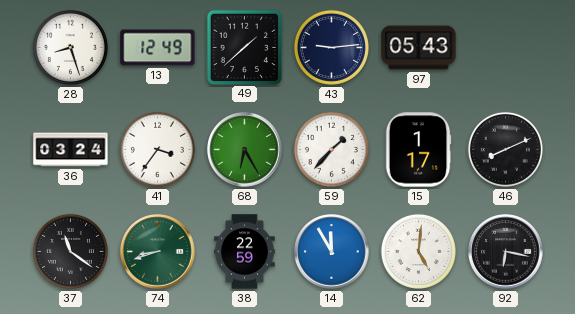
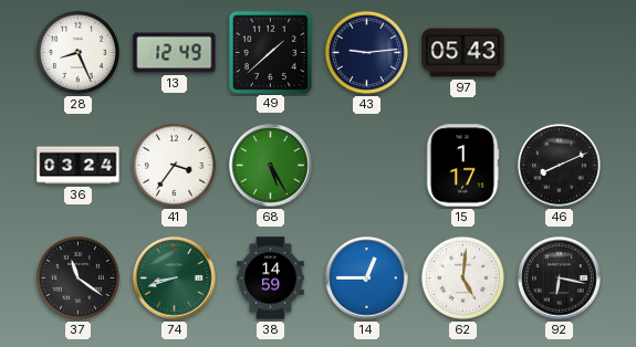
28: 8:27 -> 8:26
68: 6:25 -> 5:25
59: 1:37 -> none
38: 22:59 -> 14:59
14: 11:55 -> 12:45
